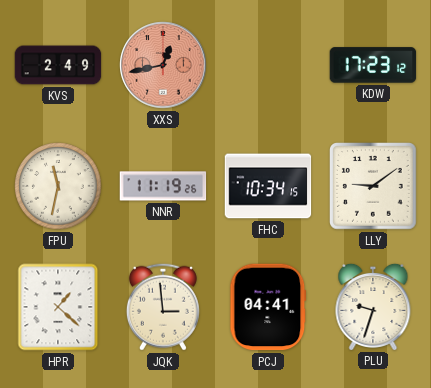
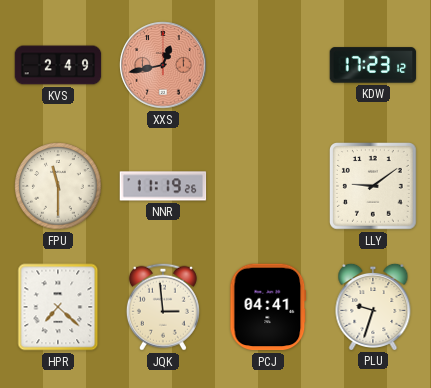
FPU: 11:32 -> 11:30
FHC: 10:34 -> none
HPR: 1:22 -> 7:22
